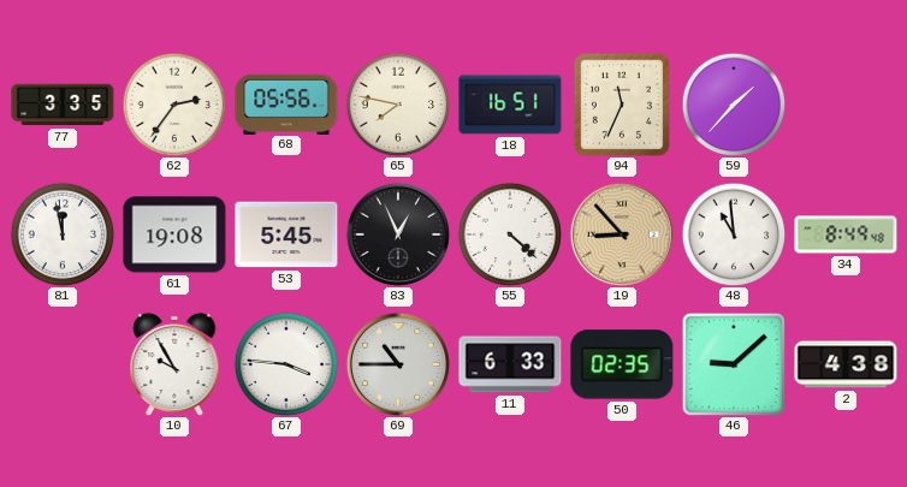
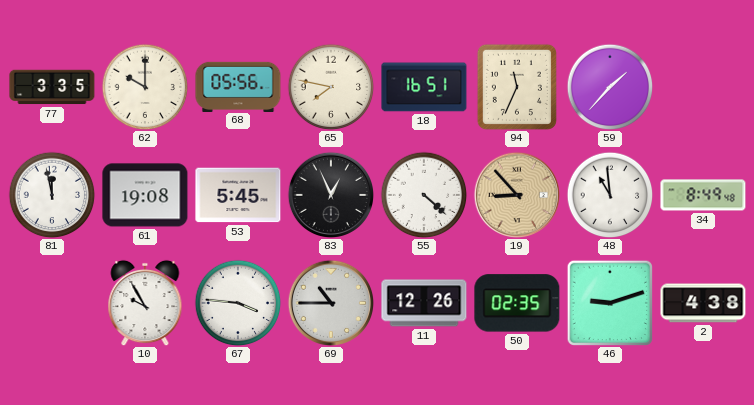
62: 2:36 -> 10:00
11: 6:33 -> 12:26
46: 9:08 -> 9:12
